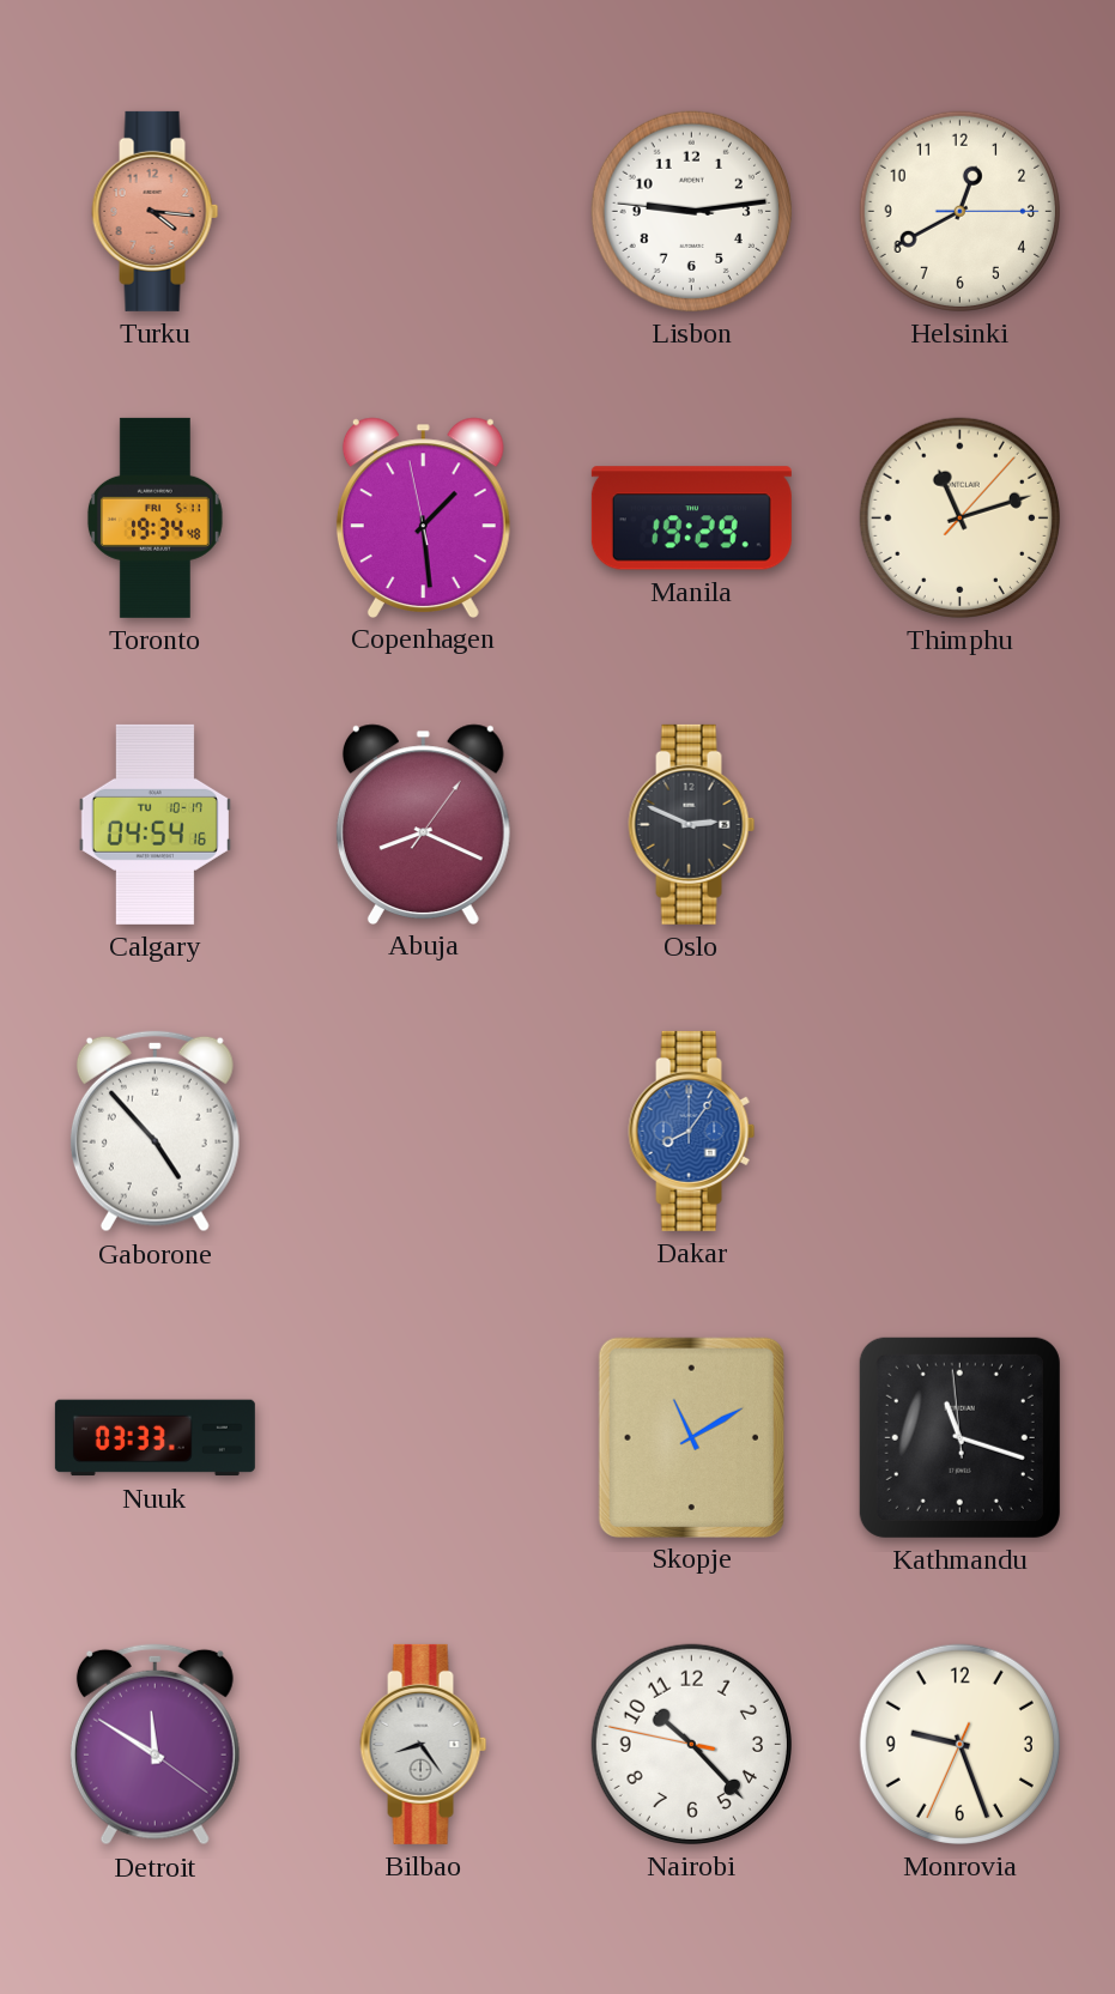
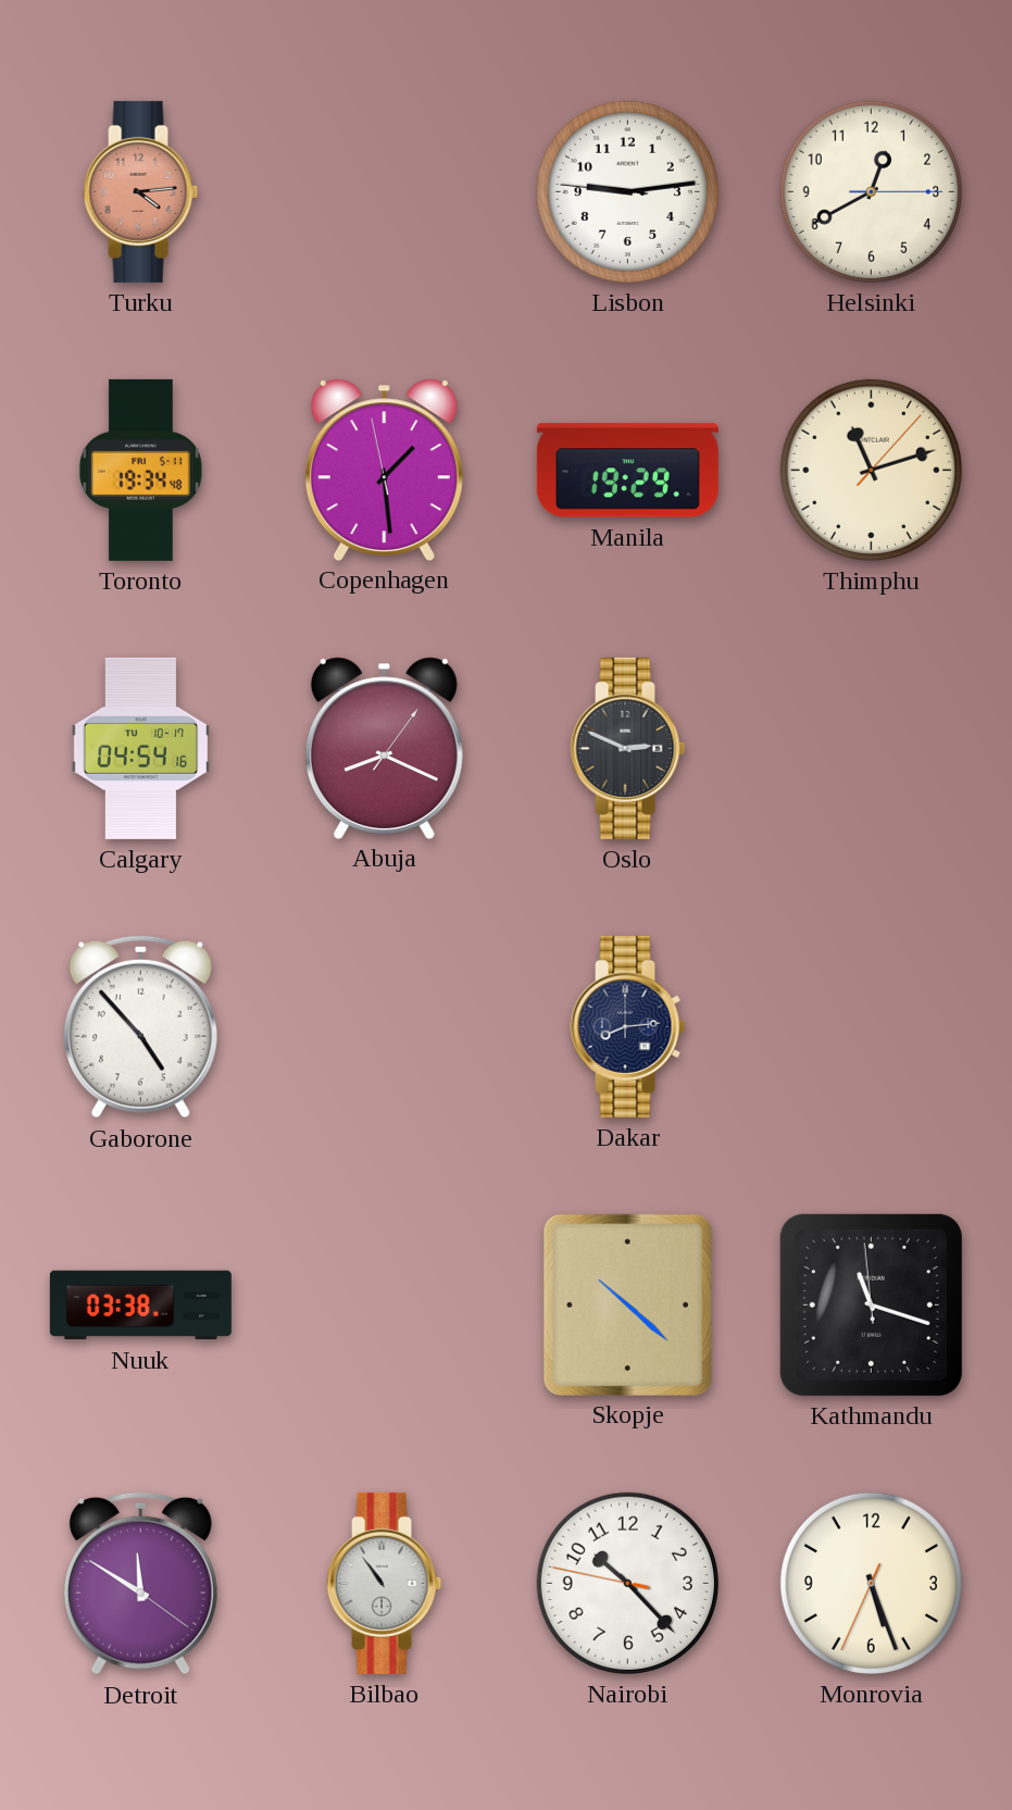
Turku: 4:16 -> 4:14
Dakar: 8:06 -> 8:14
Dakar dial: blue -> navy
Nuuk: 03:33 -> 03:38
Skopje: 11:10 -> 10:22
Bilbao: 8:24 -> 10:54
Monrovia: 9:26 -> 5:26
